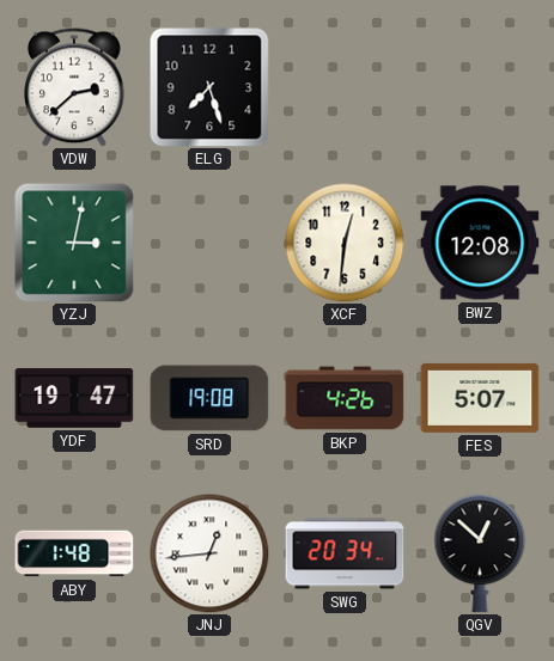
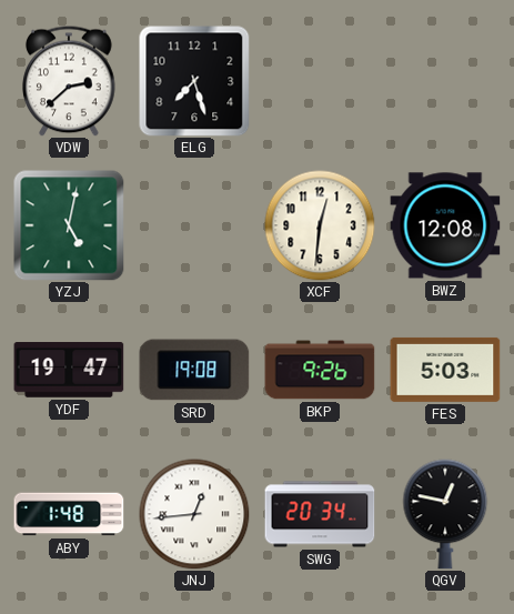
YZJ: 3:02 -> 5:02
BKP: 4:26 -> 9:26
FES: 5:07 -> 5:03
QGV: 12:52 -> 12:47
